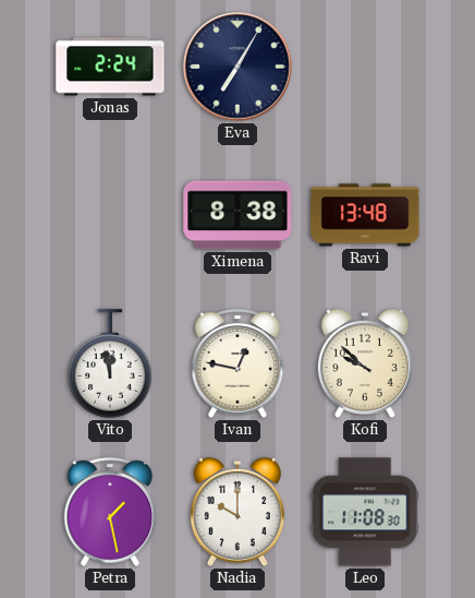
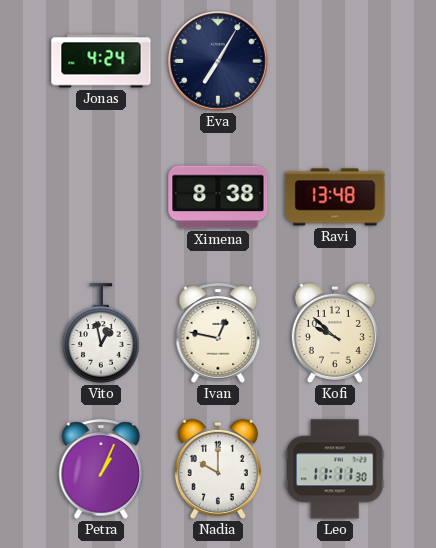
Jonas: 2:24 -> 4:24
Vito: 11:58 -> 12:58
Petra: 1:28 -> 1:04
Leo: 11:08 -> 11:11
